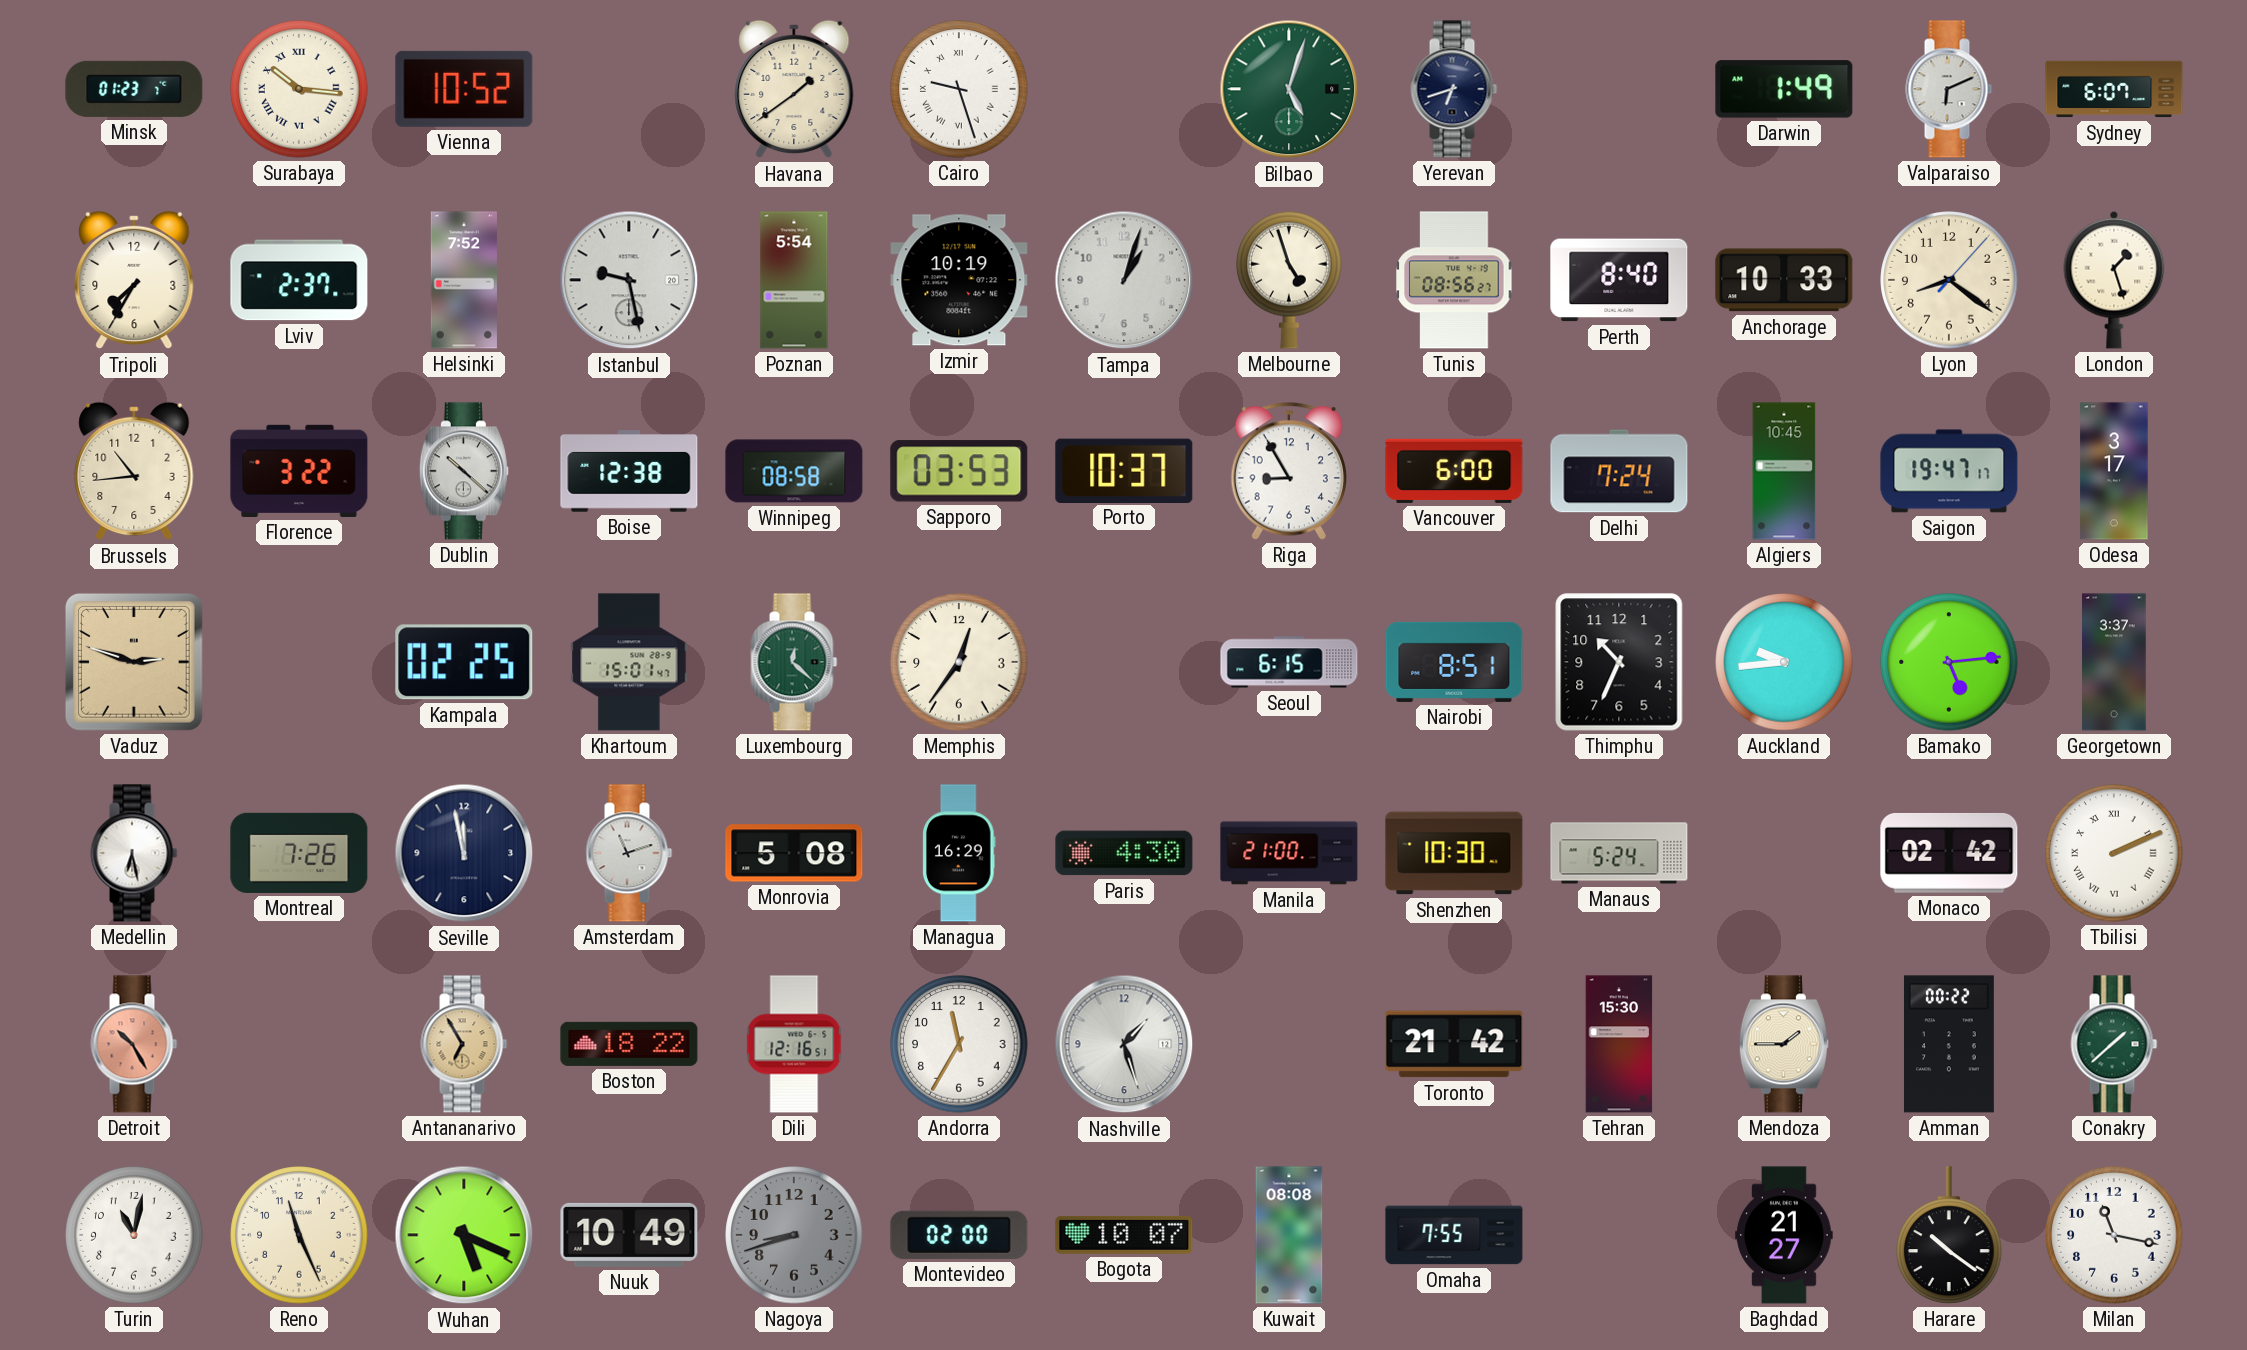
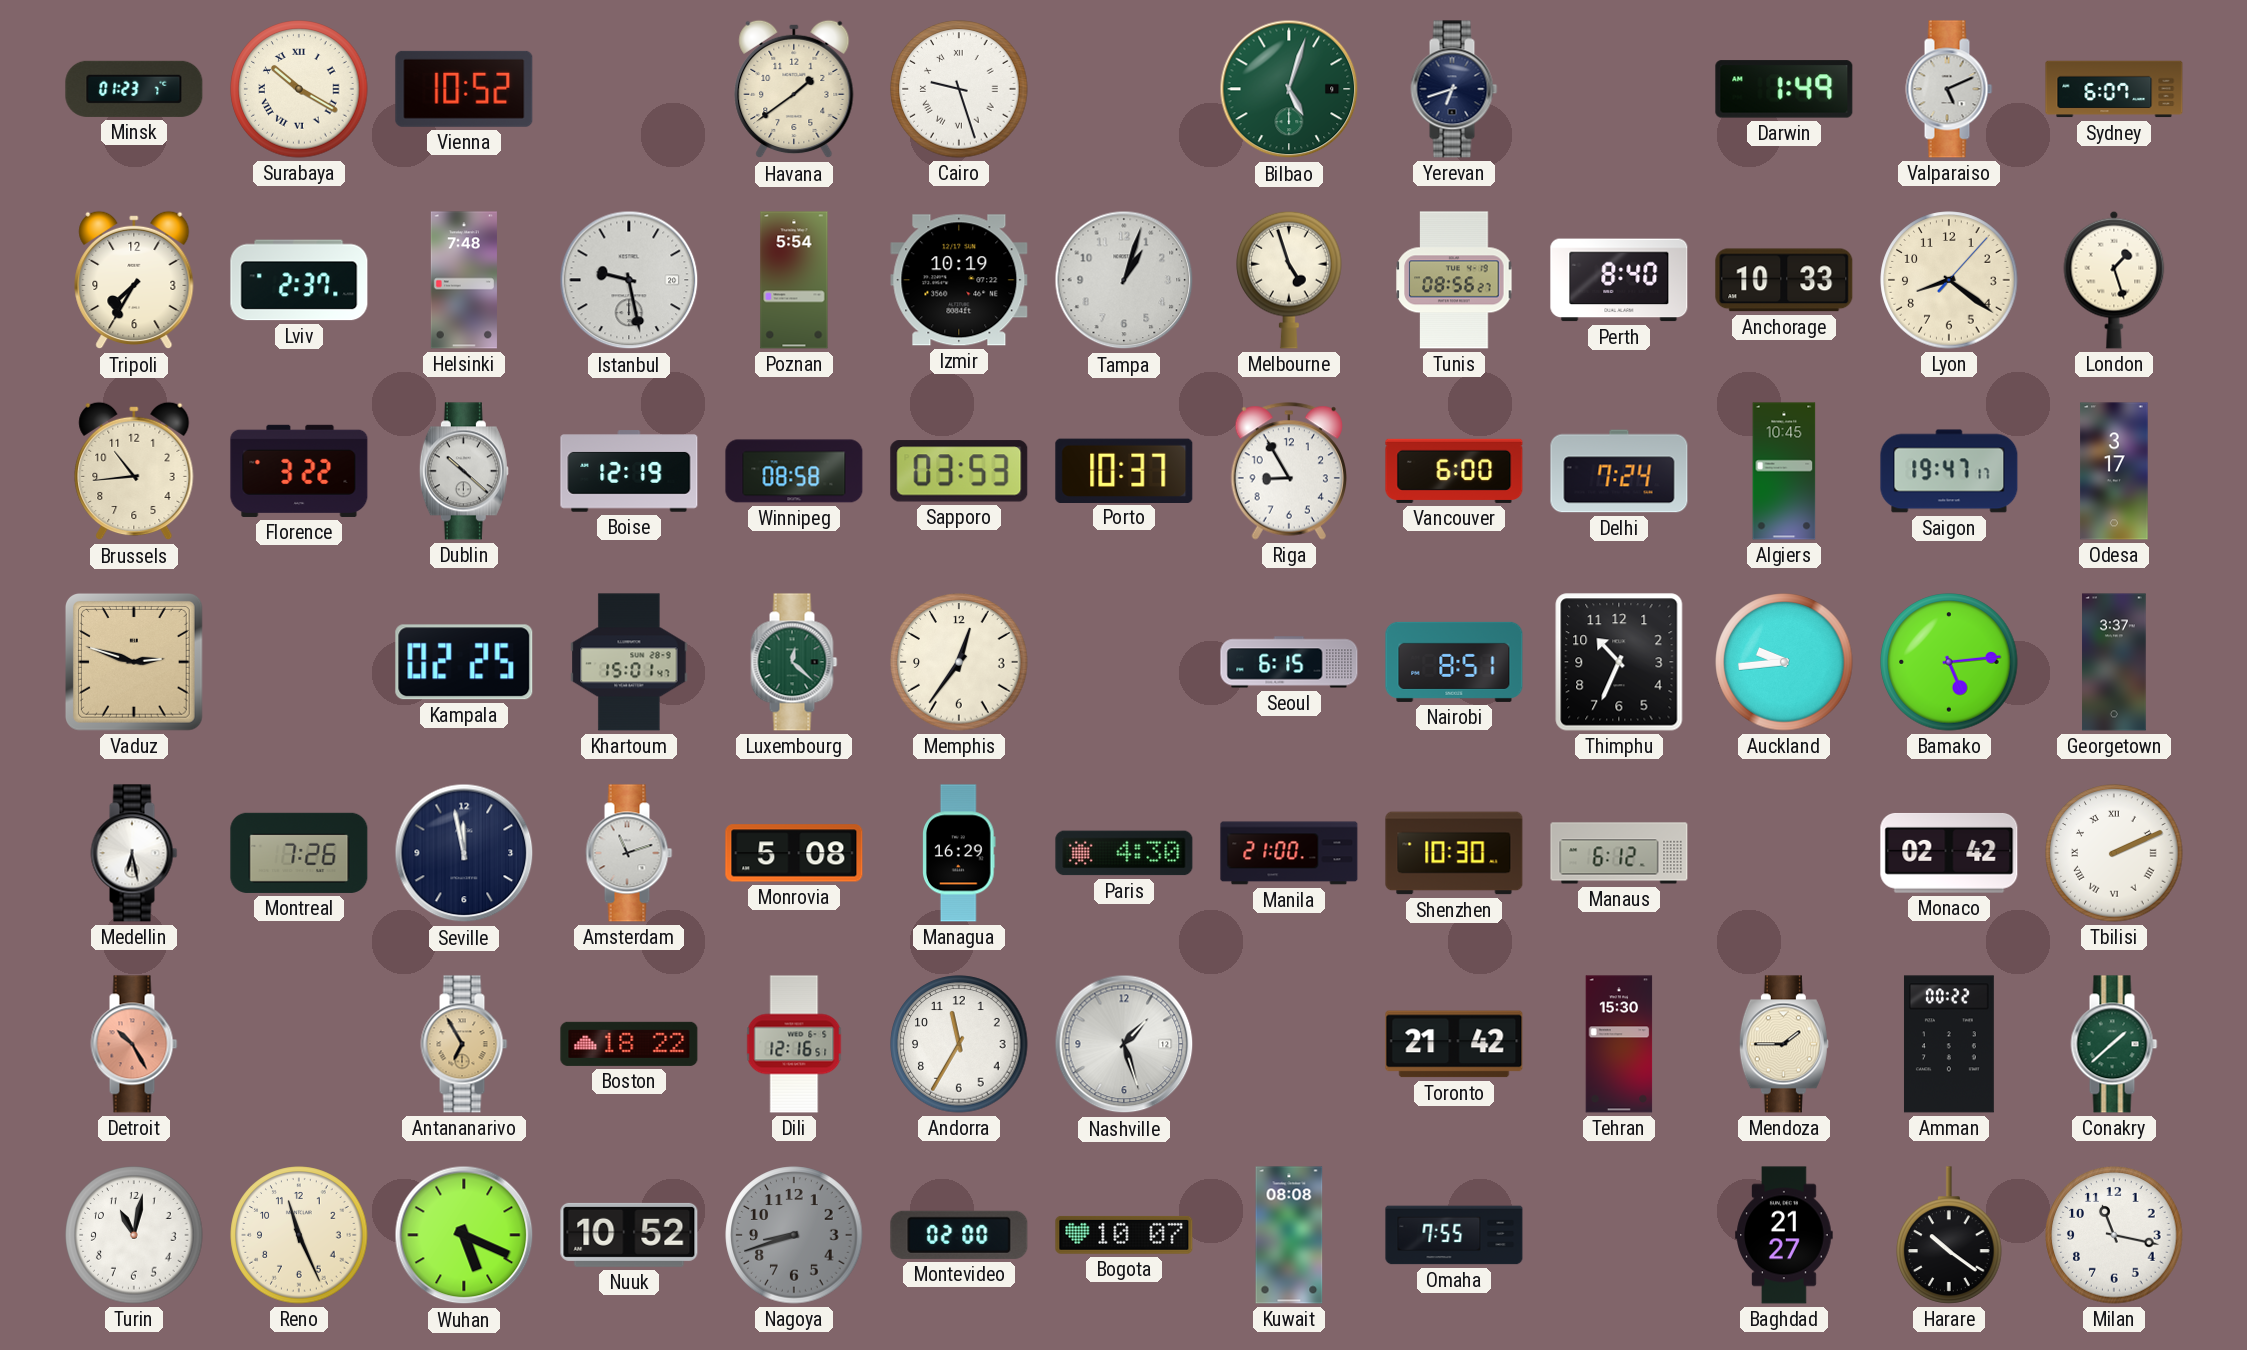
Surabaya: 10:16 -> 10:20
Valparaiso: 6:11 -> 5:11
Helsinki: 7:52 -> 7:48
Boise: 12:38 -> 12:19
Manaus: 5:24 -> 6:12
Nuuk: 10:49 -> 10:52
